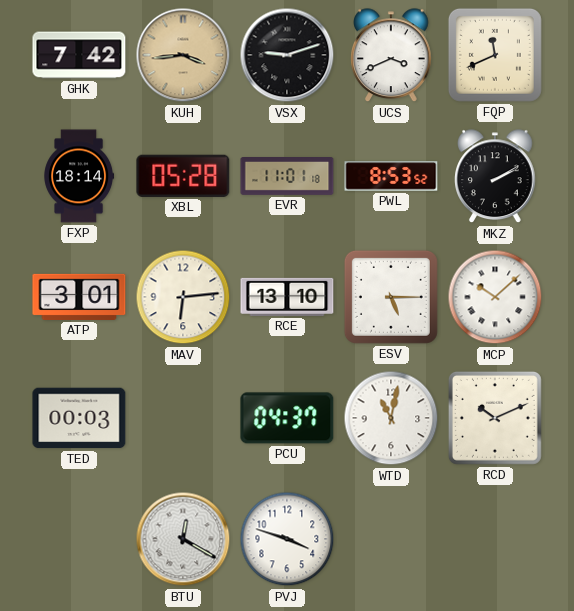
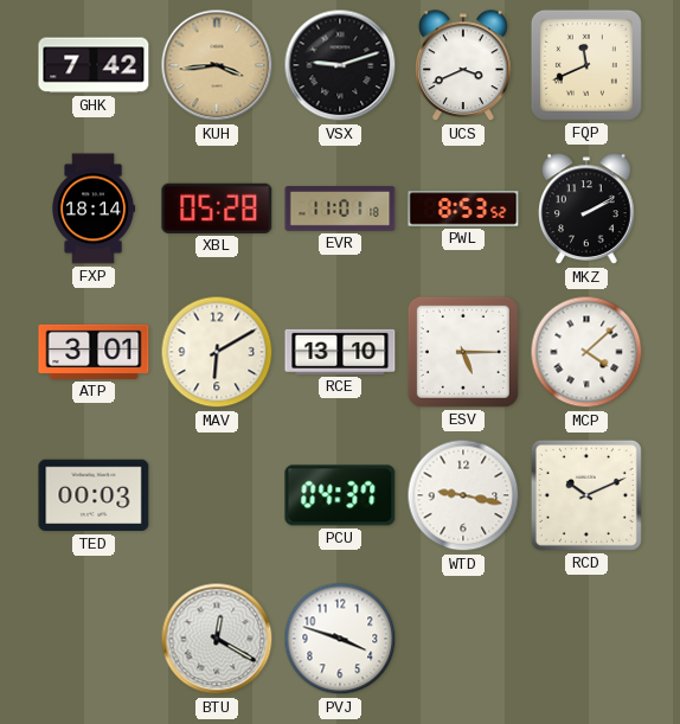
MAV: 6:14 -> 6:10
MCP: 10:08 -> 4:08
WTD: 11:02 -> 9:17
